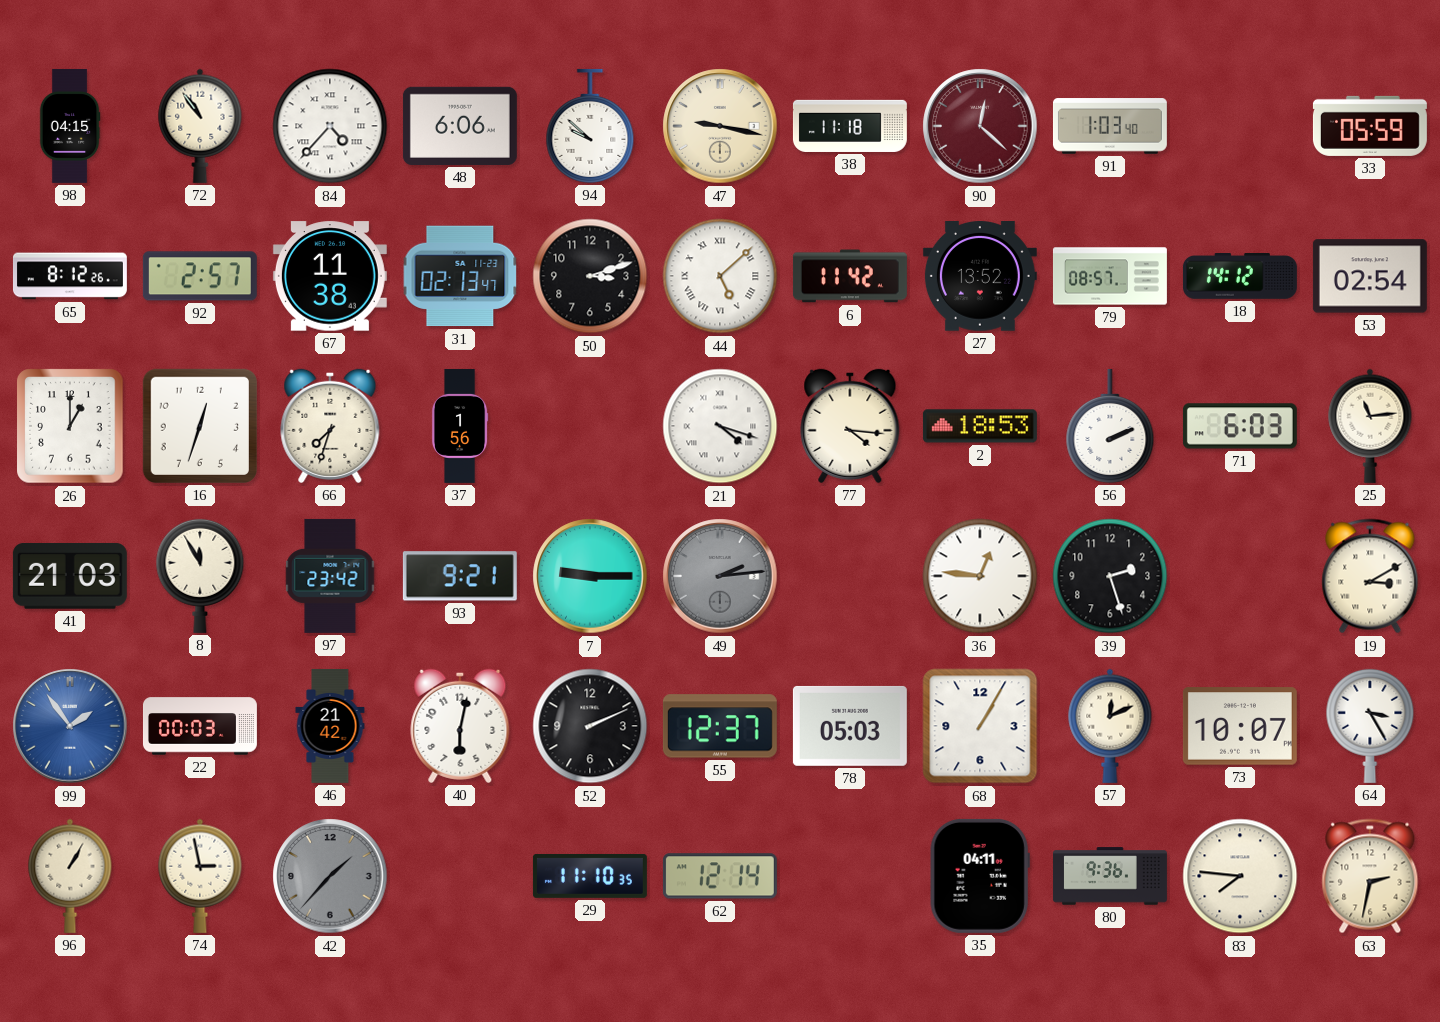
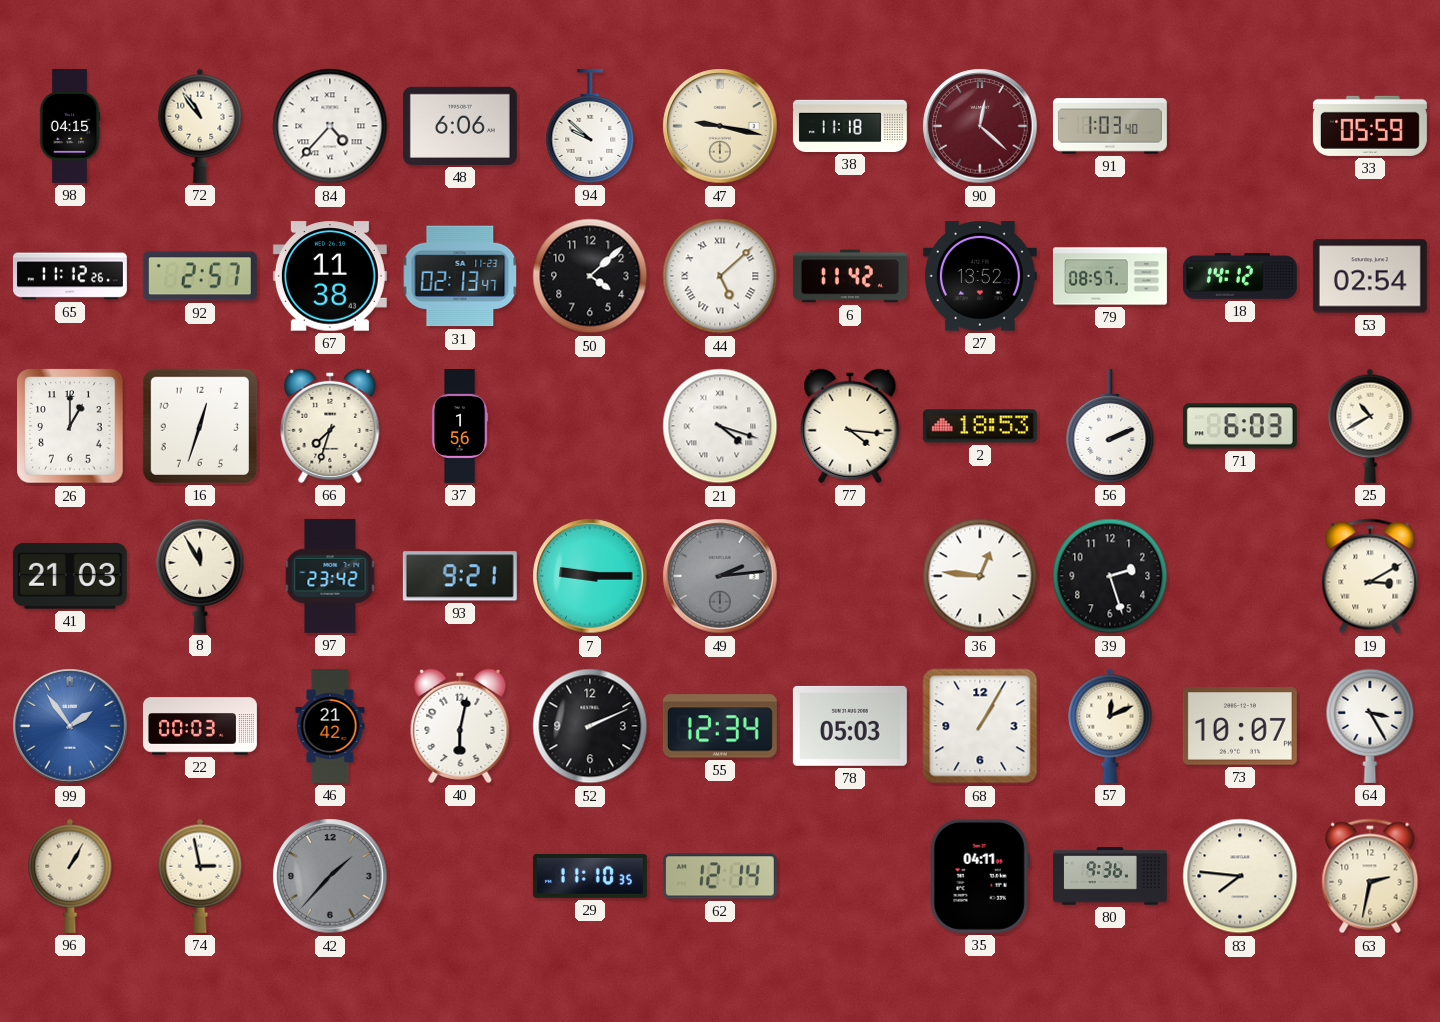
65: 8:12 -> 11:12
50: 3:12 -> 4:08
25: 11:14 -> 10:40
55: 12:37 -> 12:34
